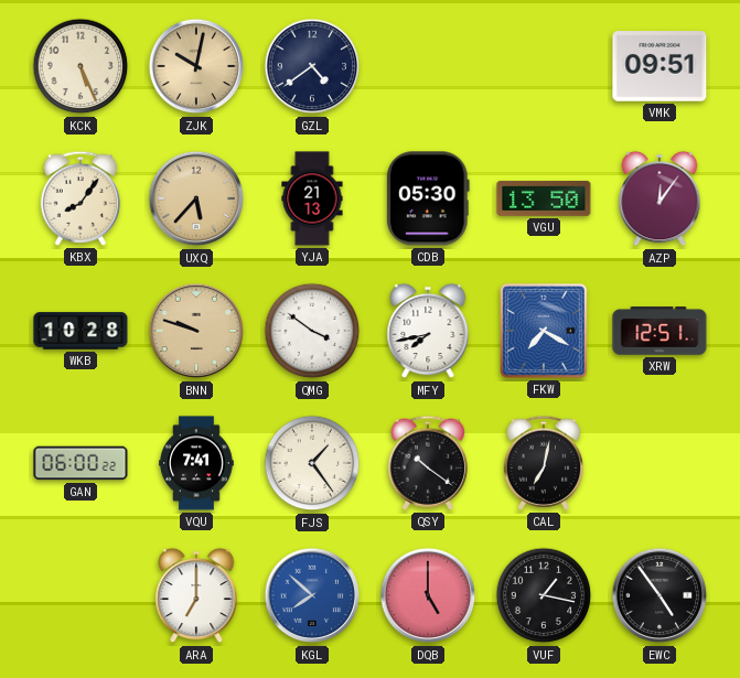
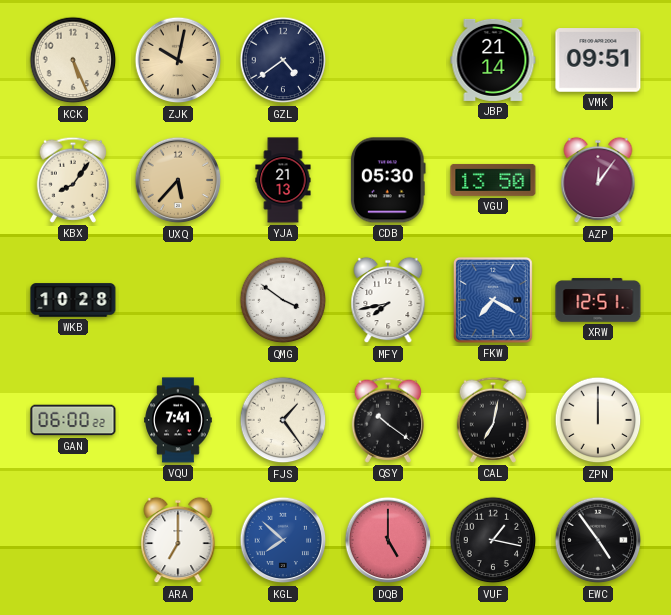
JBP: none -> 21:14
BNN: 9:48 -> none
ZPN: none -> 12:00
